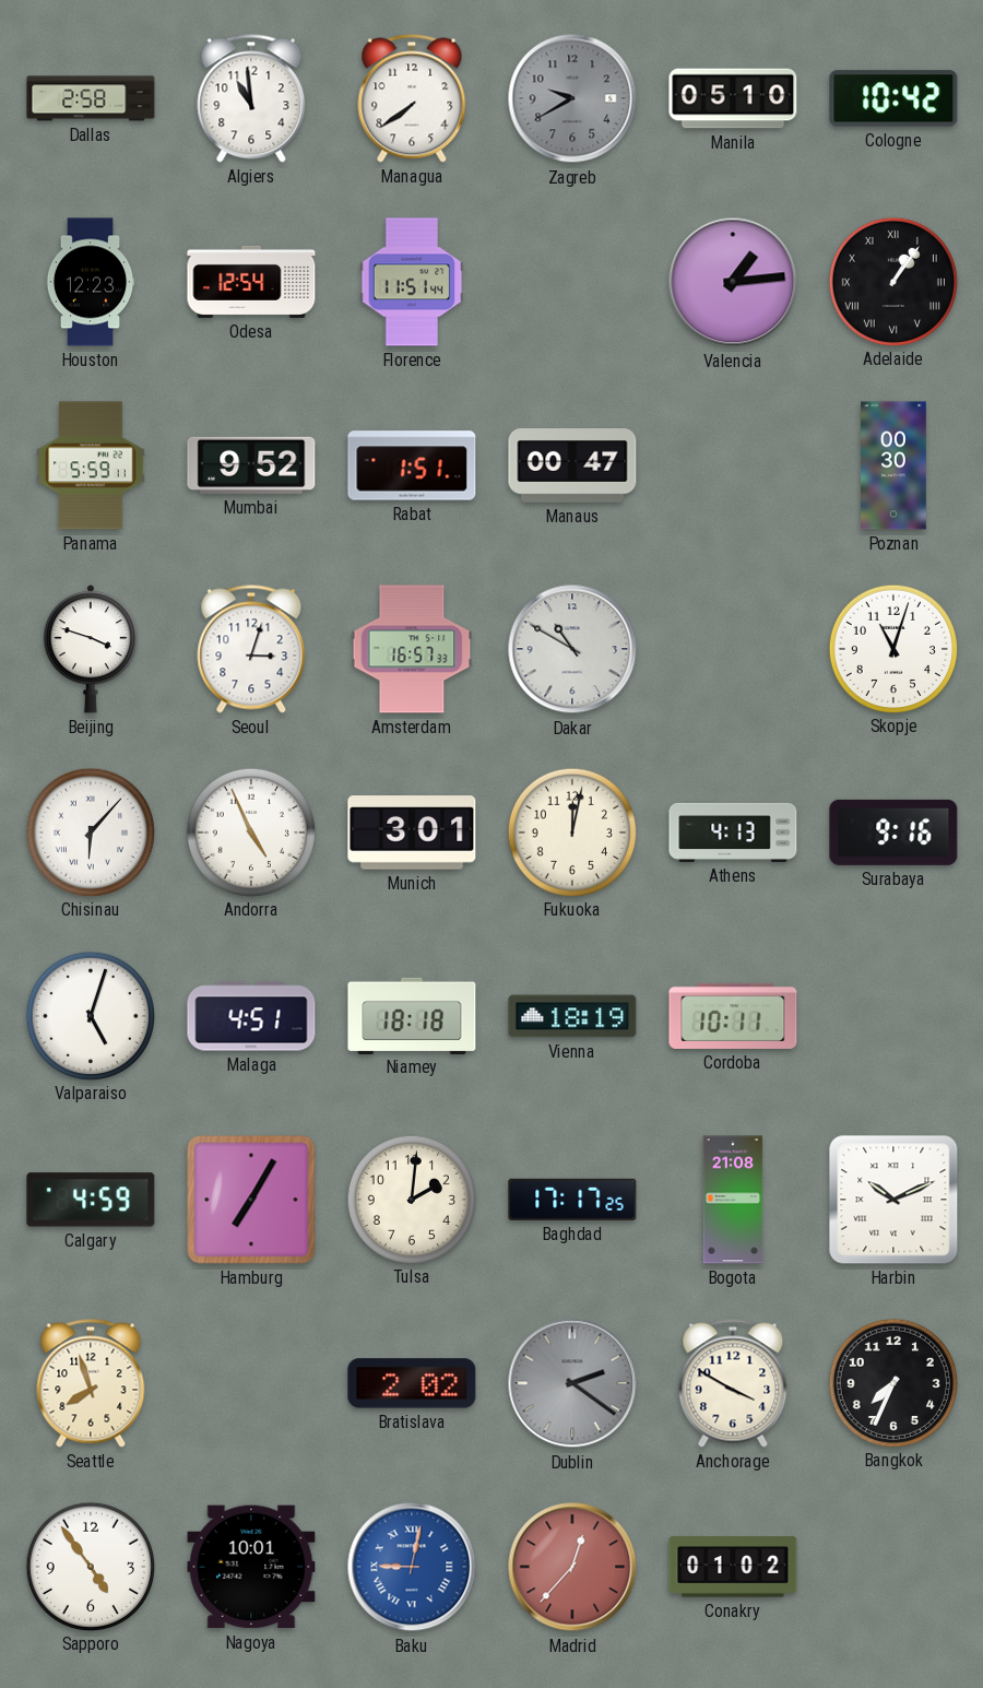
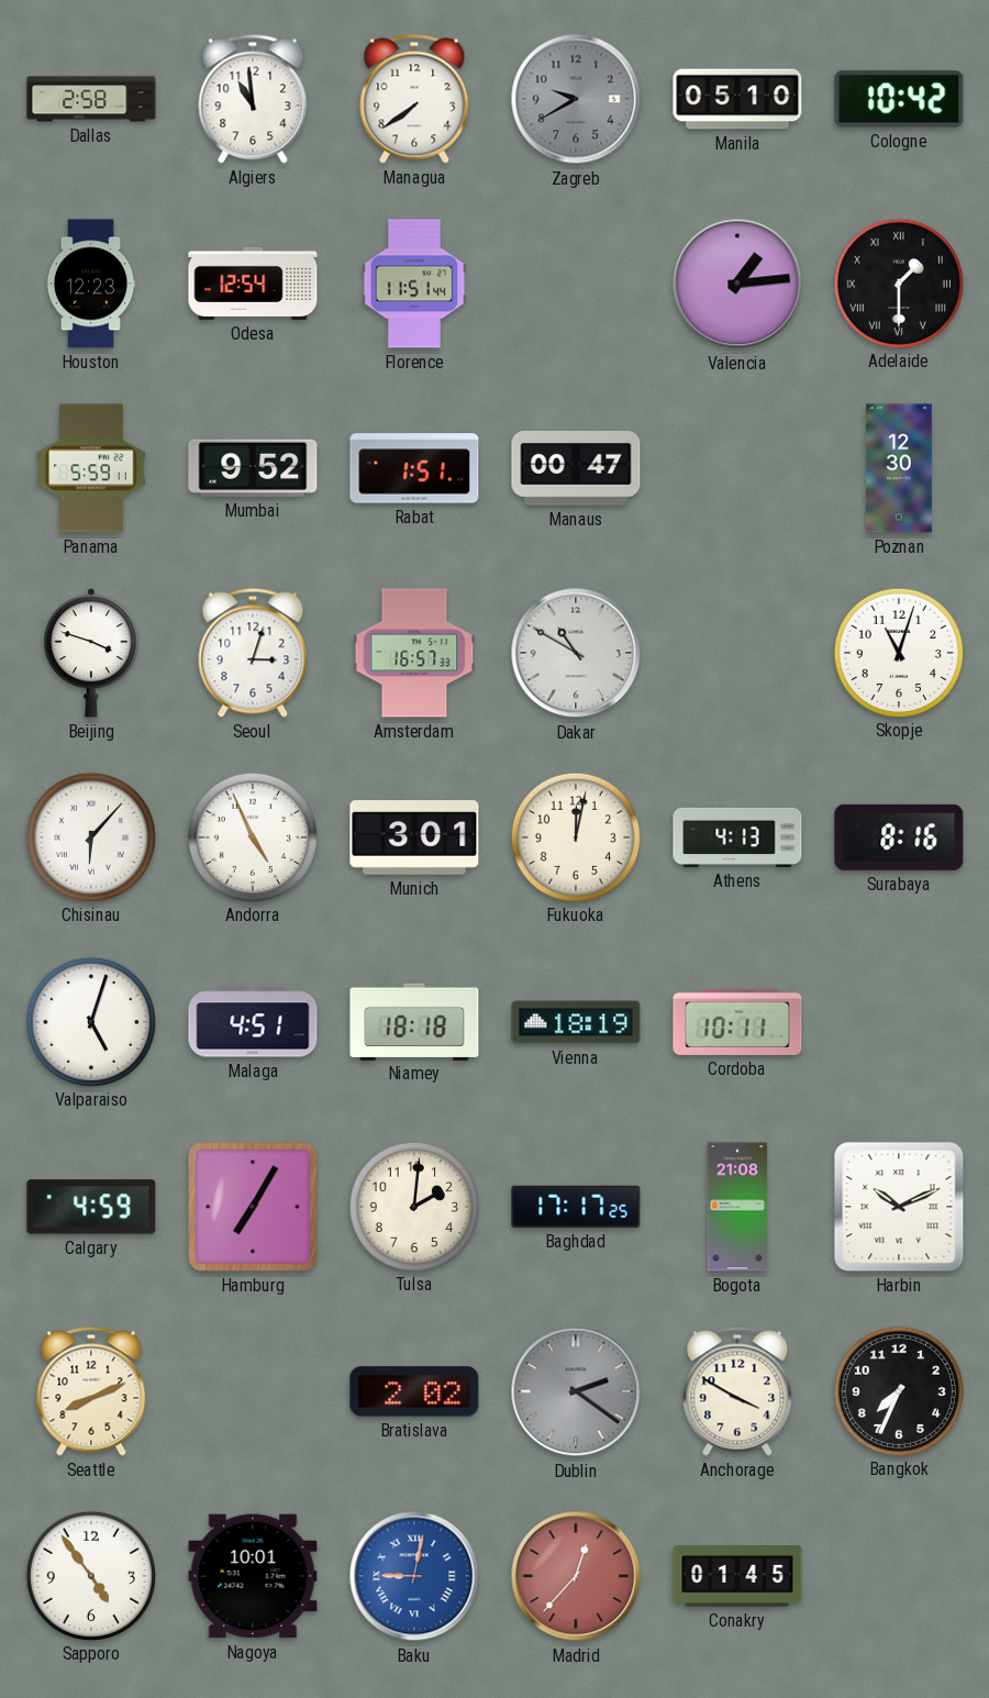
Adelaide: 1:06 -> 1:30
Poznan: 00:30 -> 12:30
Surabaya: 9:16 -> 8:16
Seattle: 7:57 -> 8:11
Conakry: 01:02 -> 01:45
